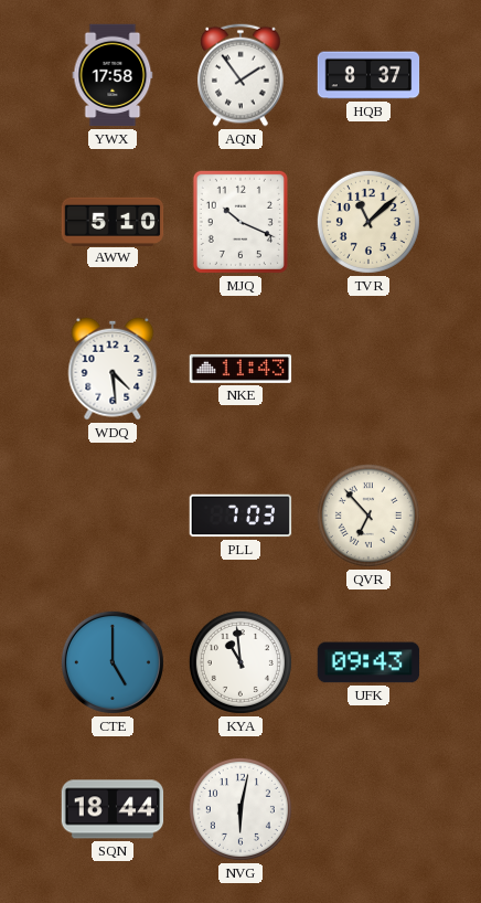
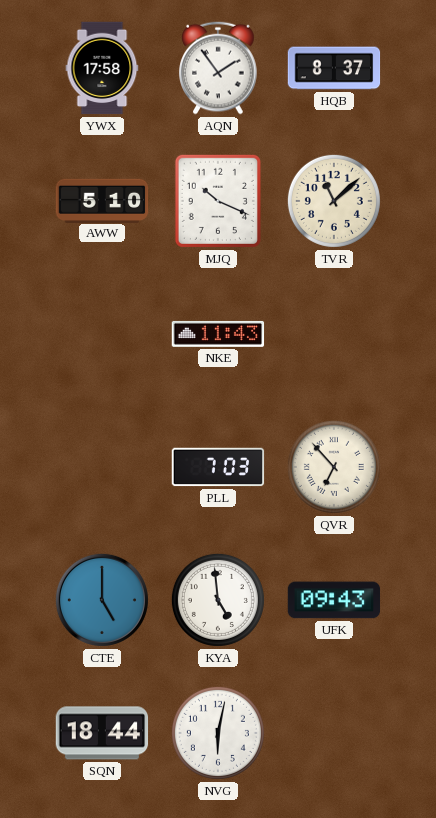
WDQ: 4:29 -> none
KYA: 10:59 -> 4:59
